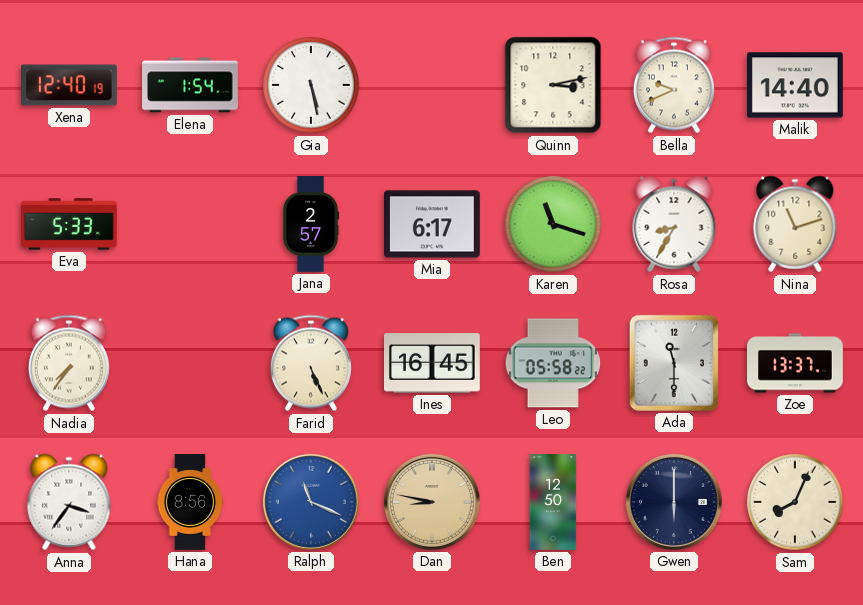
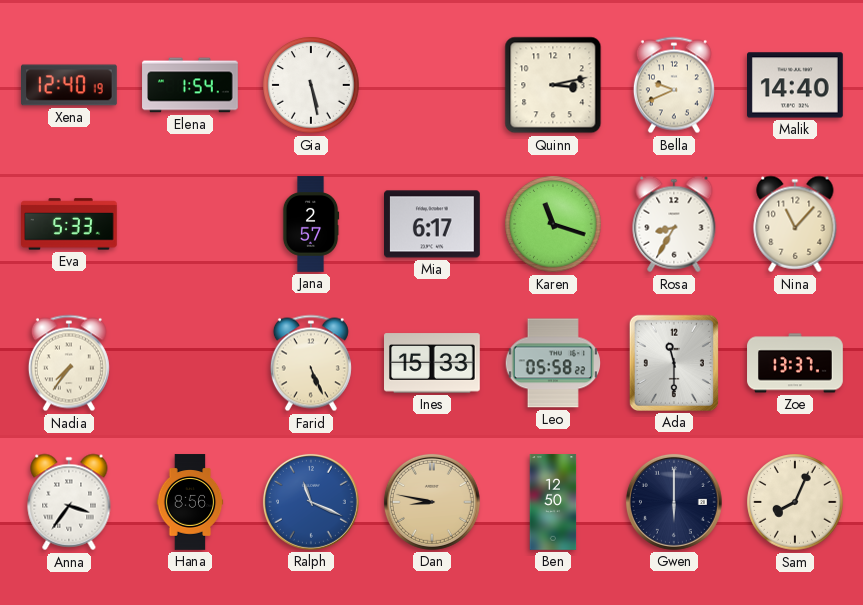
Nina: 11:12 -> 11:07
Ines: 16:45 -> 15:33
